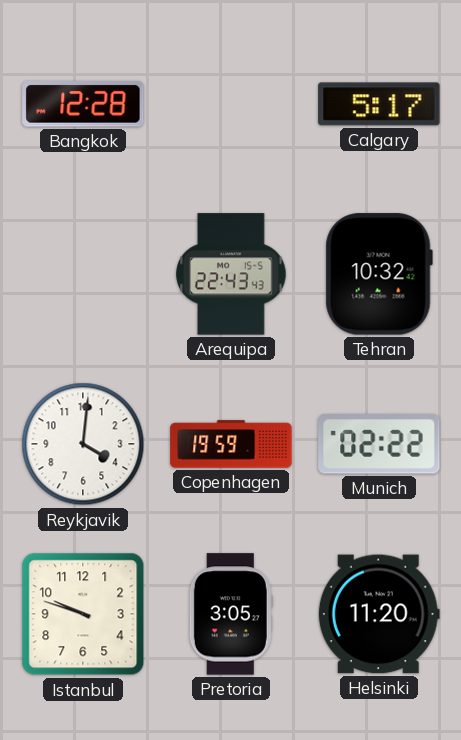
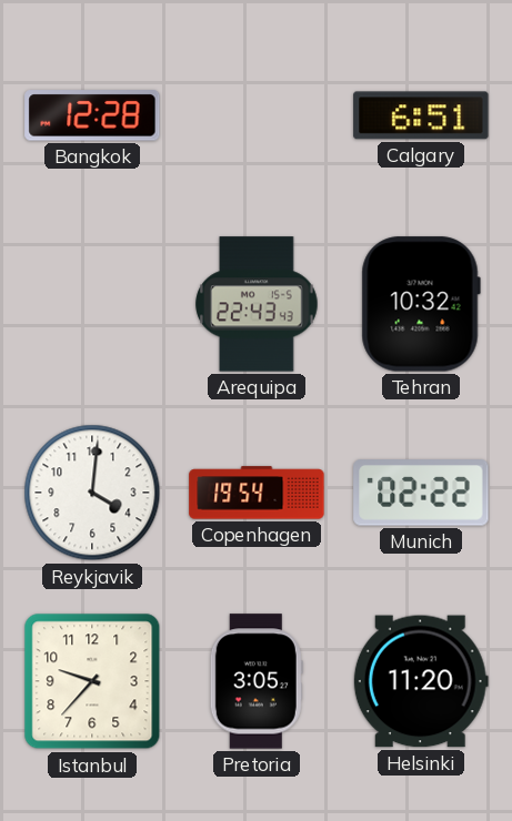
Calgary: 5:17 -> 6:51
Copenhagen: 19:59 -> 19:54
Istanbul: 9:48 -> 9:37
